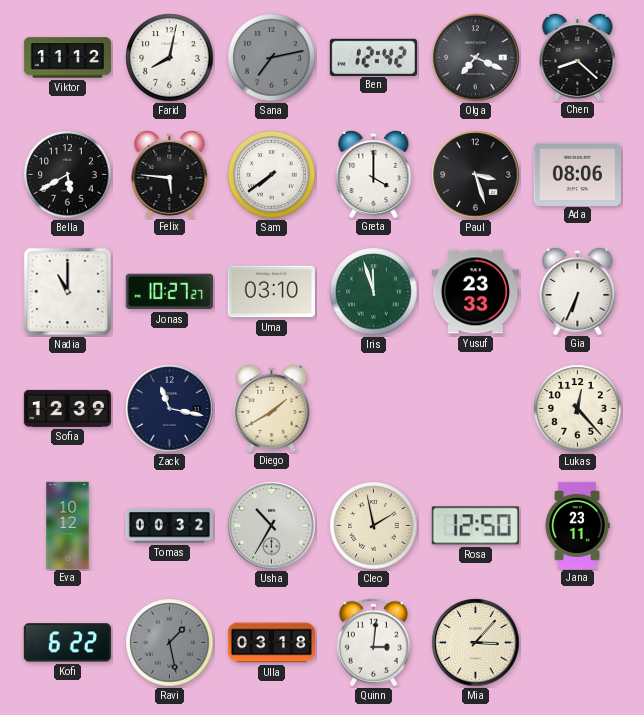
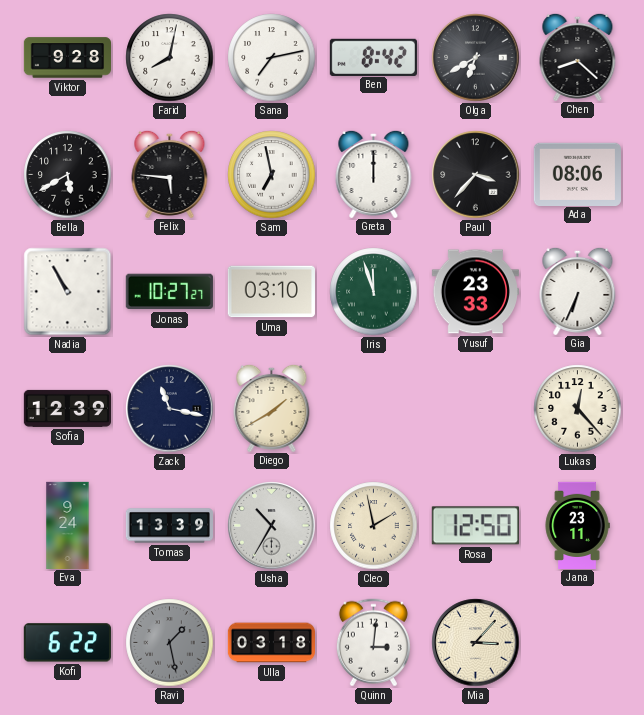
Viktor: 11:12 -> 9:28
Sana dial: grey -> white
Ben: 12:42 -> 8:42
Olga: 7:19 -> 6:40
Sam: 7:39 -> 6:58
Greta: 4:00 -> 12:00
Paul: 3:27 -> 3:37
Nadia: 11:00 -> 10:55
Eva: 10:12 -> 9:24
Tomas: 00:32 -> 13:39
